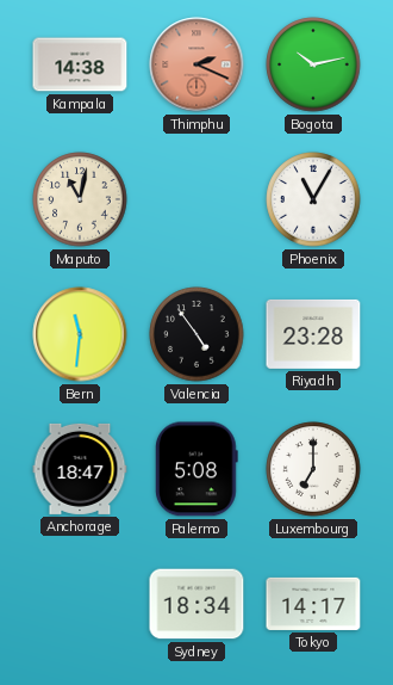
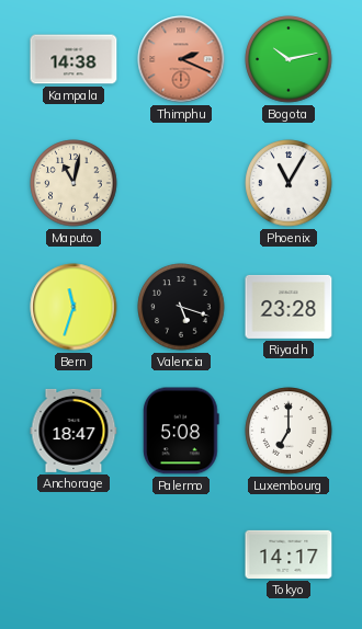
Bern: 11:31 -> 11:33
Valencia: 4:54 -> 5:18
Sydney: 18:34 -> none
